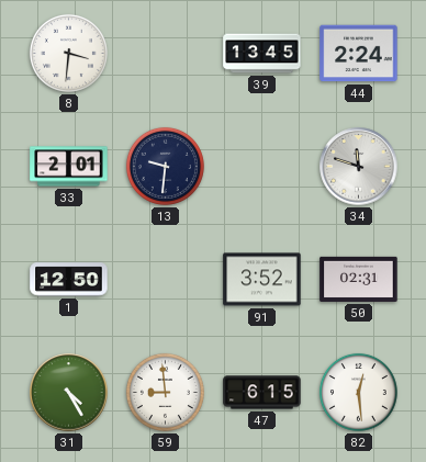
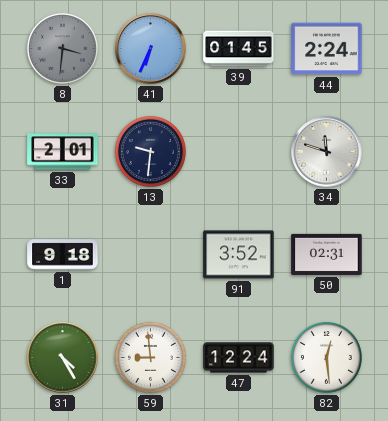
8 dial: white -> grey
41: none -> 6:34
39: 13:45 -> 01:45
1: 12:50 -> 9:18
47: 6:15 -> 12:24
